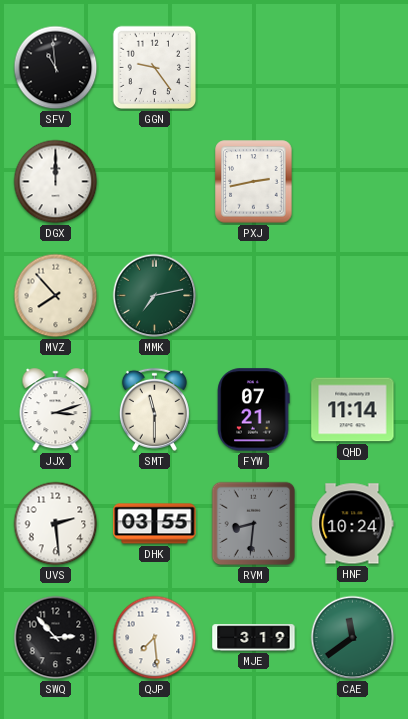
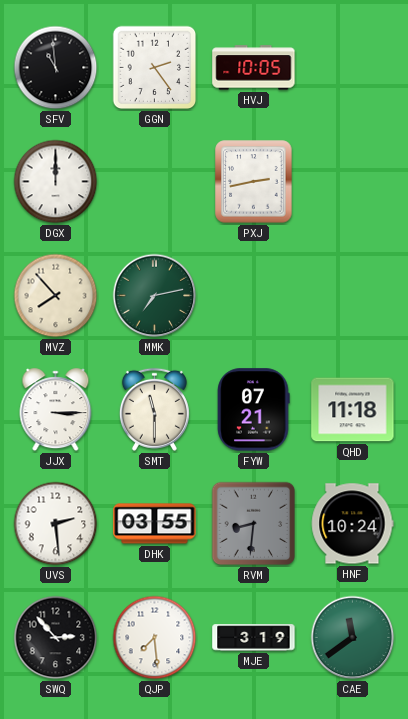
GGN: 9:24 -> 2:24
HVJ: none -> 10:05
JJX: 3:12 -> 3:15
QHD: 11:14 -> 11:18
